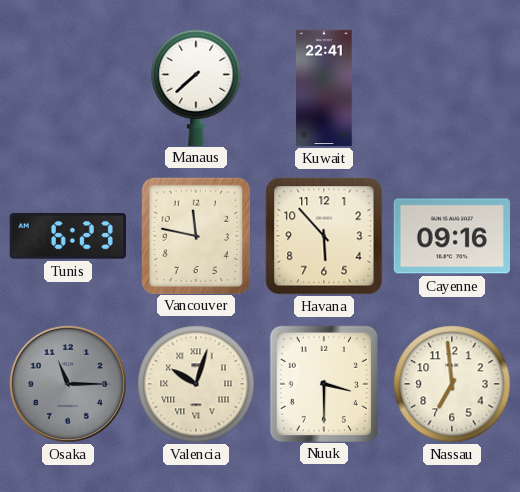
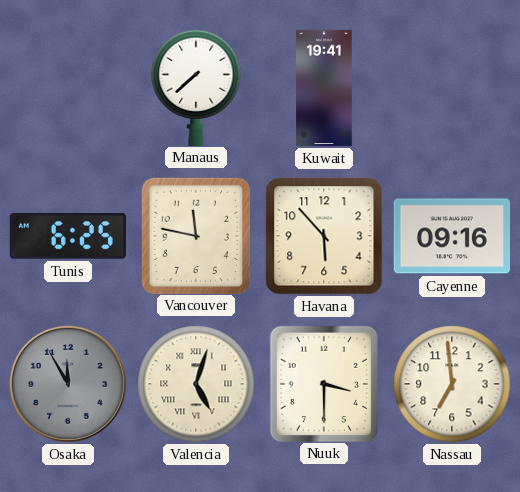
Kuwait: 22:41 -> 19:41
Tunis: 6:23 -> 6:25
Osaka: 11:15 -> 11:55
Valencia: 10:03 -> 5:03
